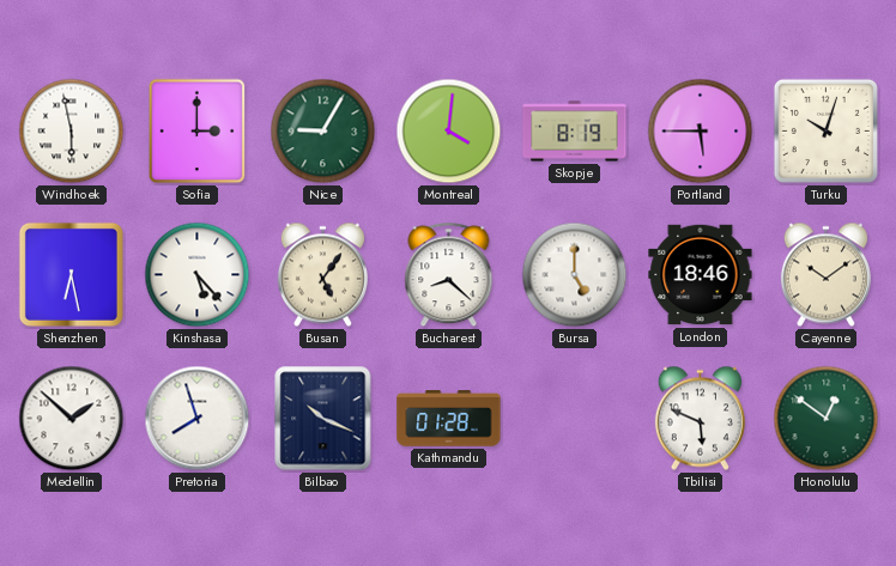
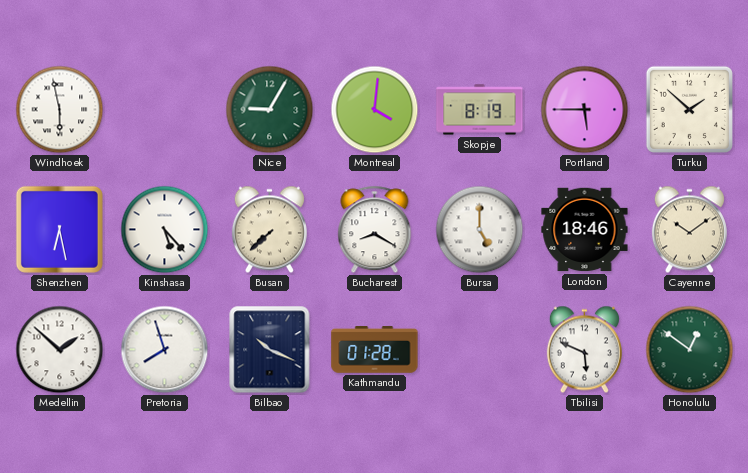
Sofia: 3:00 -> none
Turku: 10:03 -> 1:52
Busan: 5:06 -> 7:38
Bucharest: 8:22 -> 8:20
